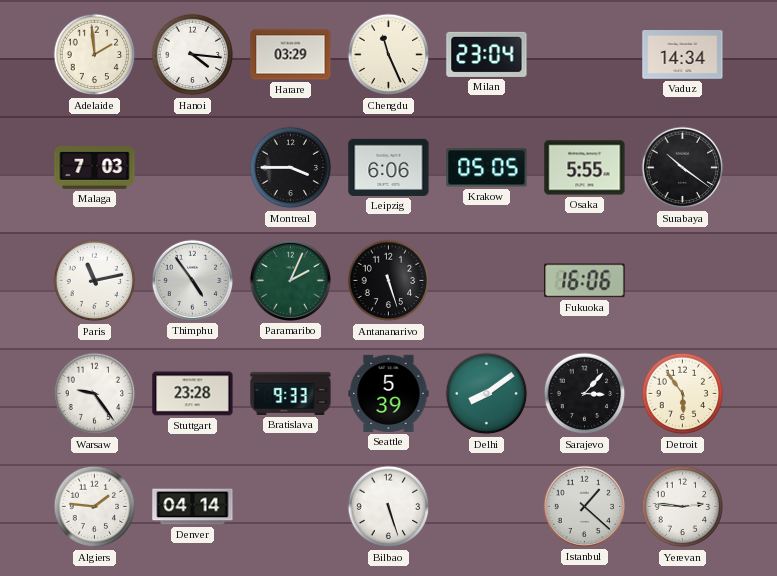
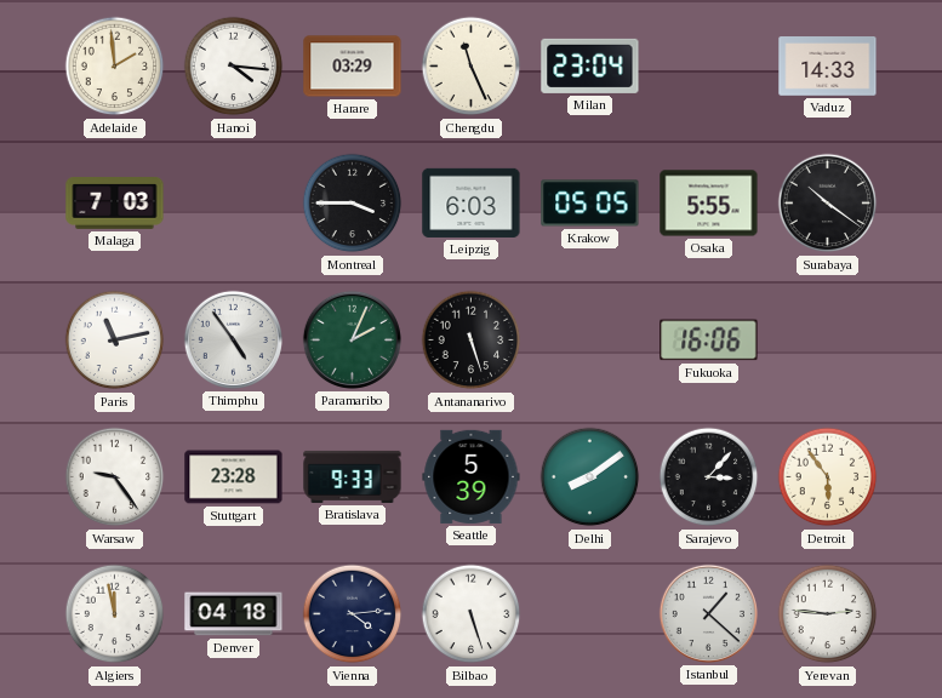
Vaduz: 14:34 -> 14:33
Leipzig: 6:06 -> 6:03
Algiers: 1:46 -> 11:58
Denver: 04:14 -> 04:18
Vienna: none -> 4:14
